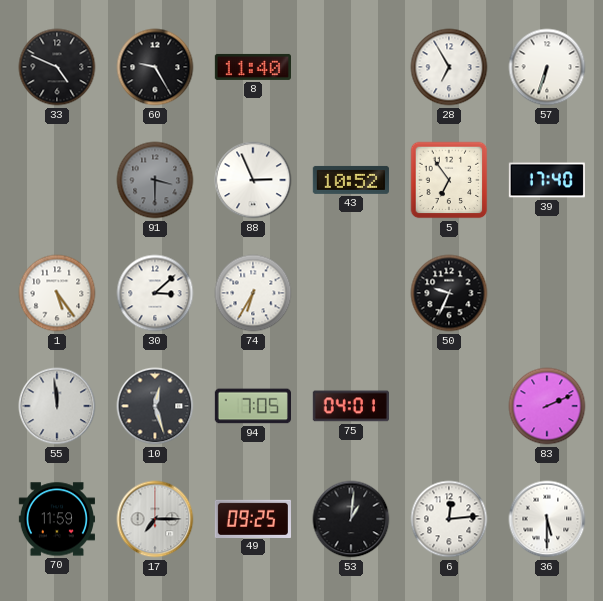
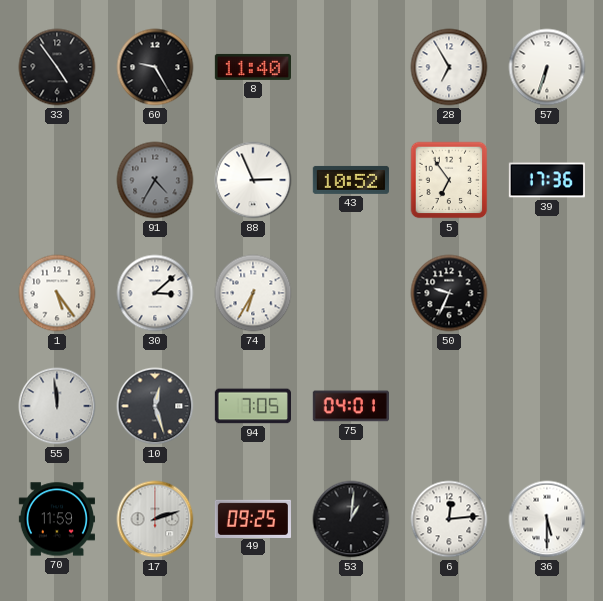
33: 4:49 -> 4:54
91: 3:30 -> 4:35
39: 17:40 -> 17:36
83: 2:11 -> none
17: 7:15 -> 2:12
